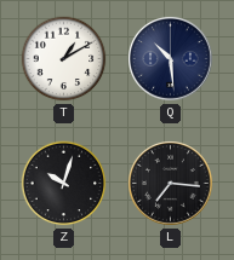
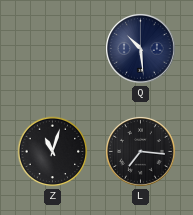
T: 1:10 -> none
Z: 10:03 -> 11:03
